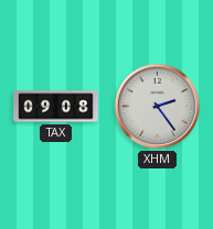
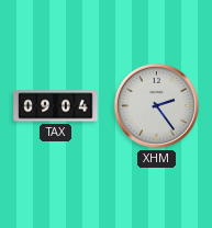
TAX: 09:08 -> 09:04
